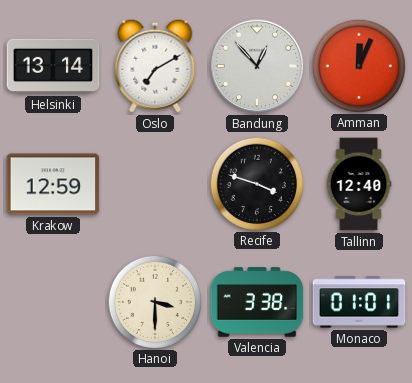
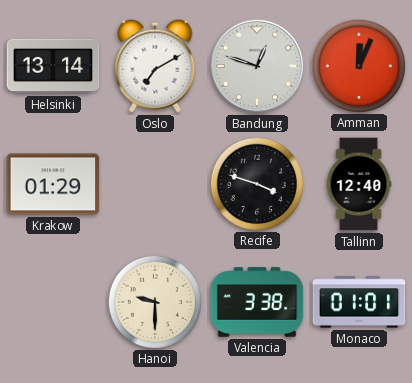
Bandung: 12:53 -> 12:48
Krakow: 12:59 -> 01:29
Hanoi: 3:30 -> 9:30
